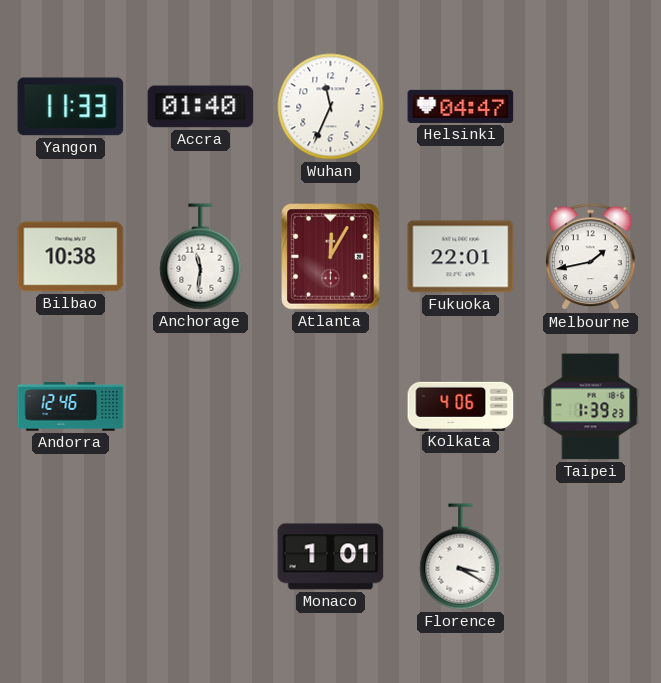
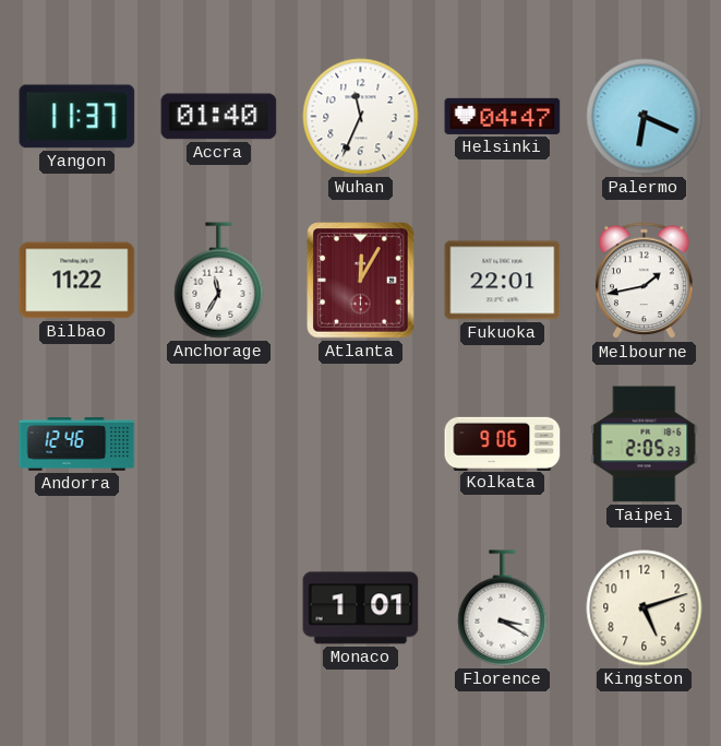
Yangon: 11:33 -> 11:37
Palermo: none -> 6:19
Bilbao: 10:38 -> 11:22
Anchorage: 11:31 -> 11:35
Kolkata: 4:06 -> 9:06
Taipei: 1:39 -> 2:05
Kingston: none -> 5:12
